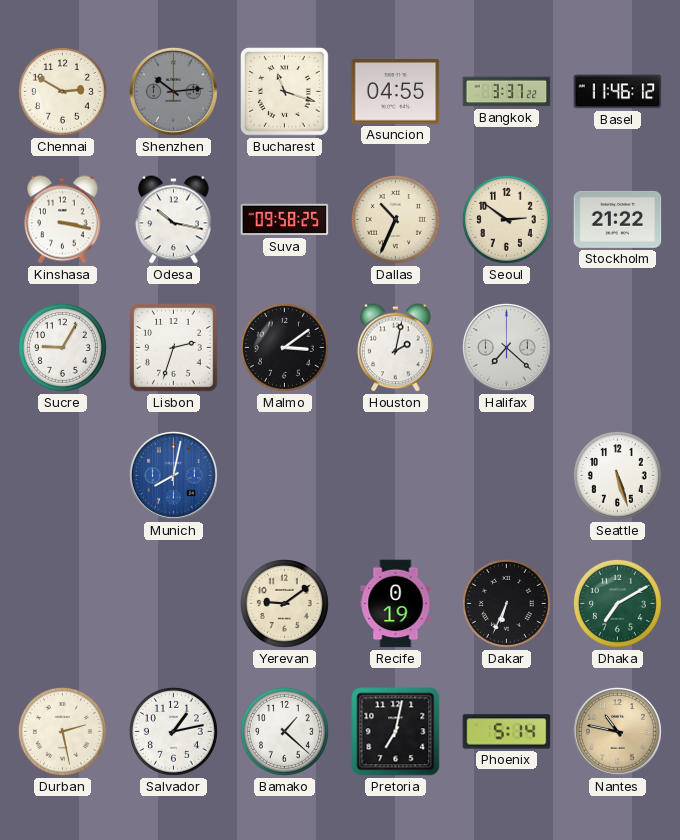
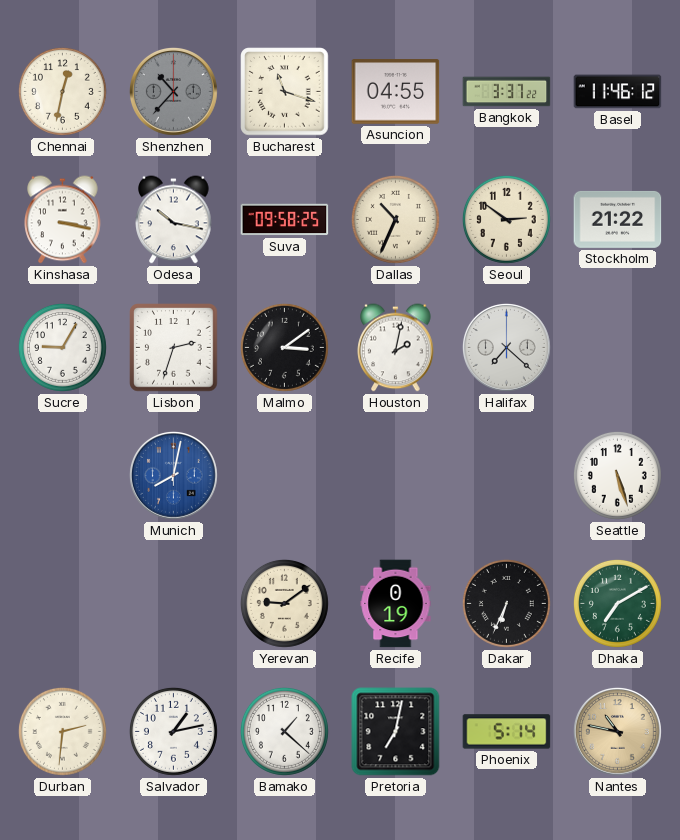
Chennai: 2:50 -> 12:32
Shenzhen: 10:14 -> 10:37
Durban: 2:28 -> 2:31
